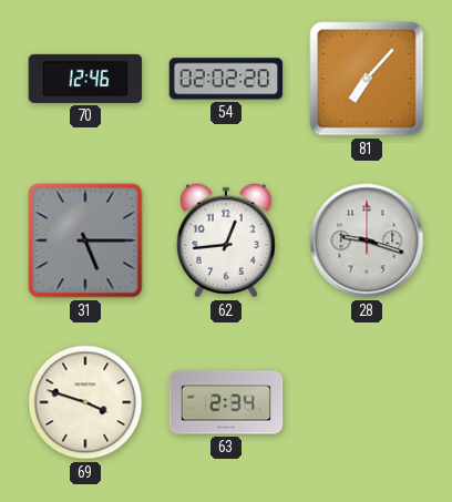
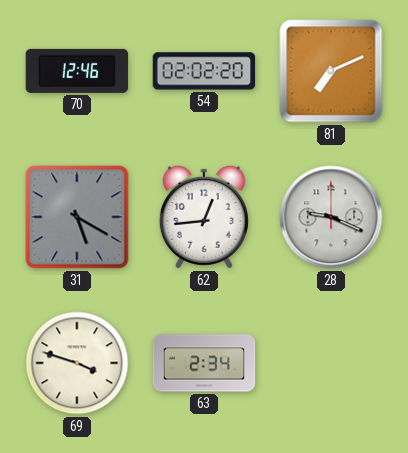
81: 7:07 -> 7:11
31: 5:15 -> 5:20
28: 9:18 -> 9:19
